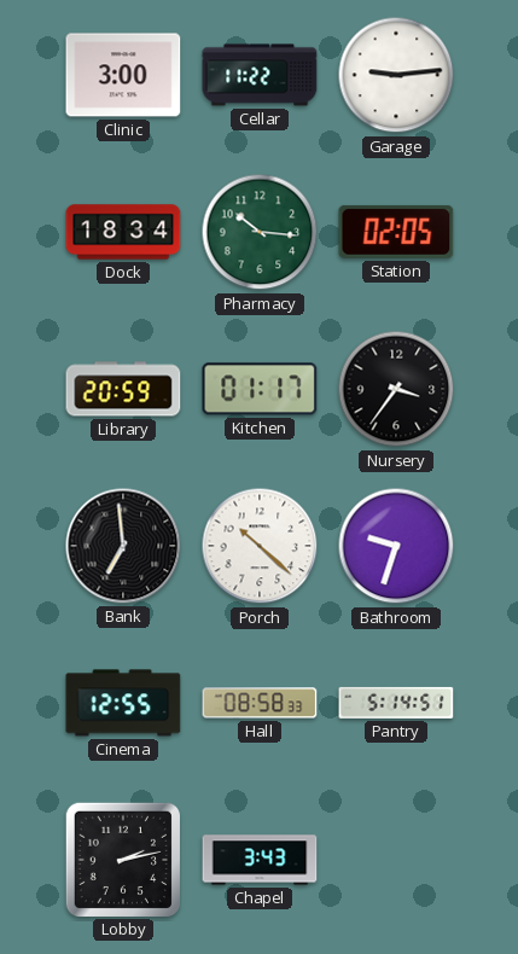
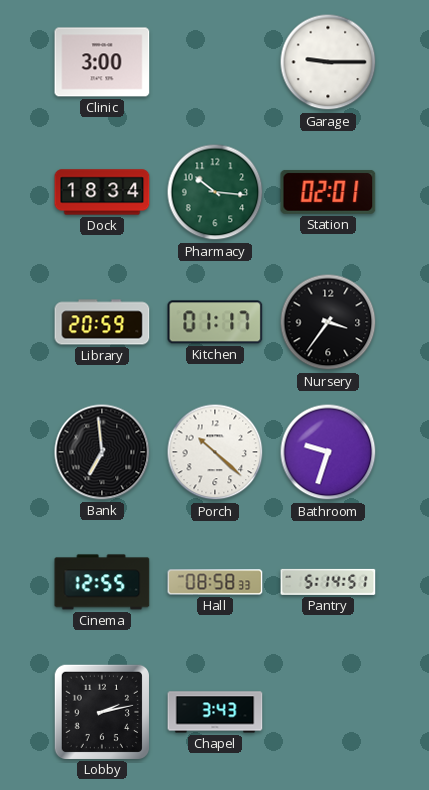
Cellar: 11:22 -> none
Garage: 9:14 -> 9:15
Station: 02:05 -> 02:01
